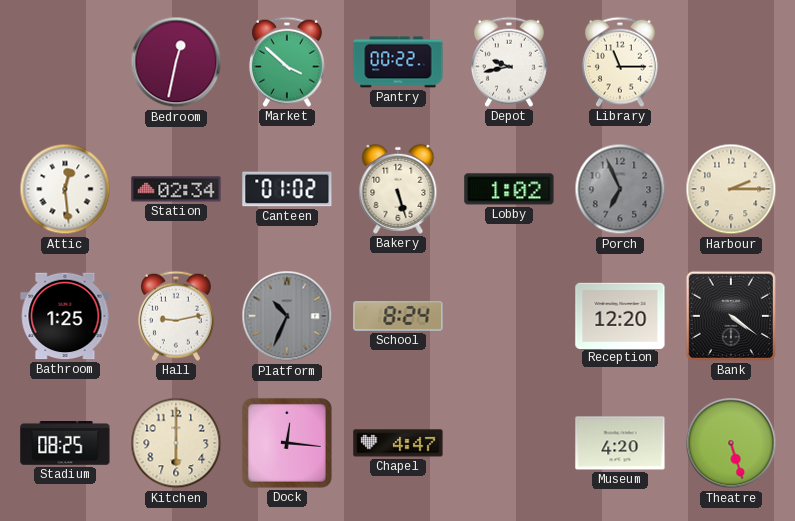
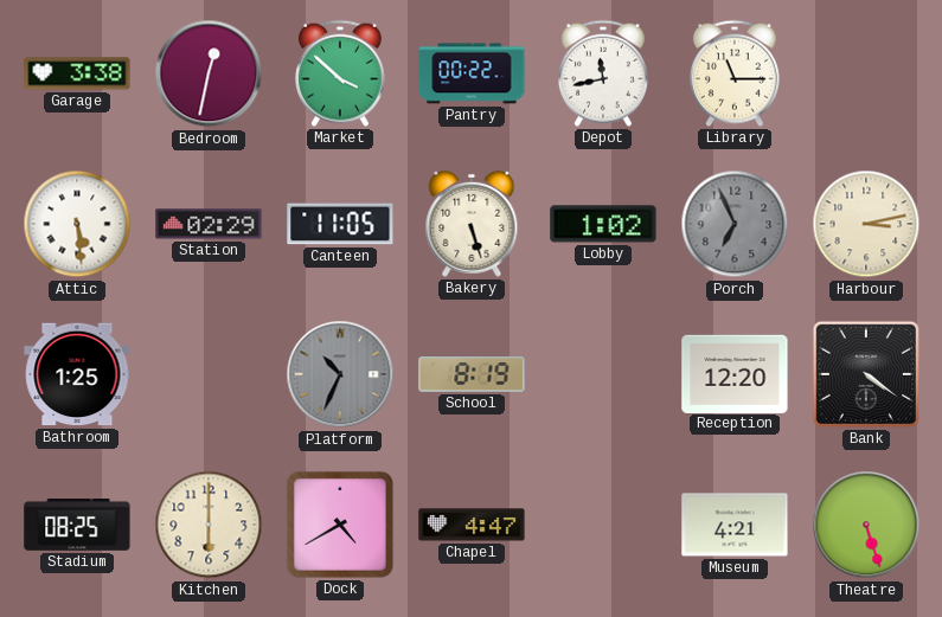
Garage: none -> 3:38
Depot: 9:43 -> 11:43
Attic: 12:29 -> 5:29
Station: 02:34 -> 02:29
Canteen: 01:02 -> 11:05
Harbour: 2:15 -> 3:13
Hall: 9:13 -> none
School: 8:24 -> 8:19
Dock: 12:16 -> 4:40
Museum: 4:20 -> 4:21
